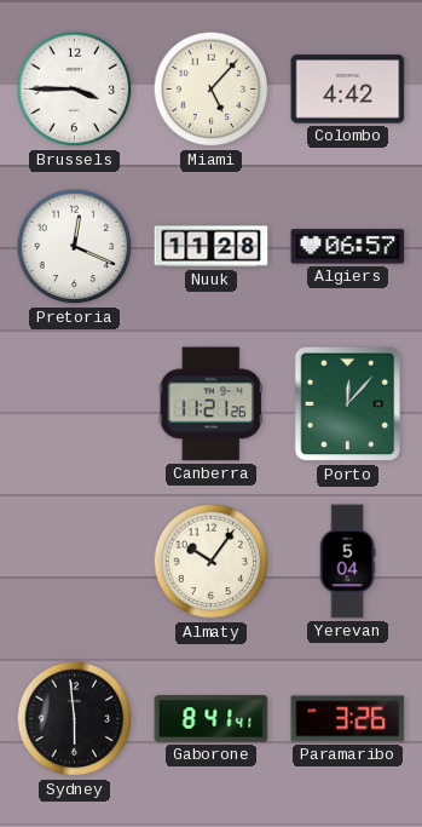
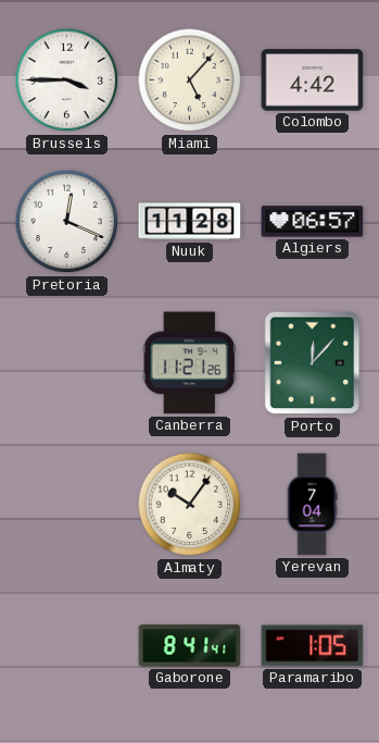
Yerevan: 5:04 -> 7:04
Sydney: 5:59 -> none
Paramaribo: 3:26 -> 1:05
